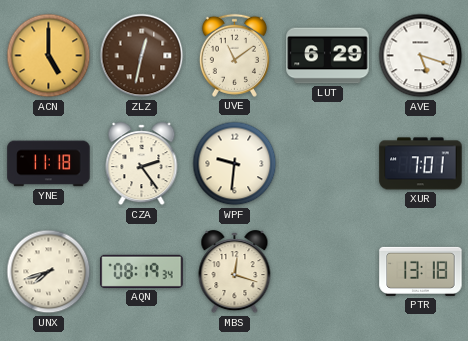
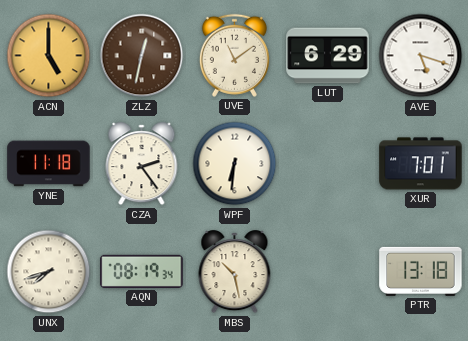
WPF: 9:31 -> 6:31
MBS: 12:18 -> 10:28
